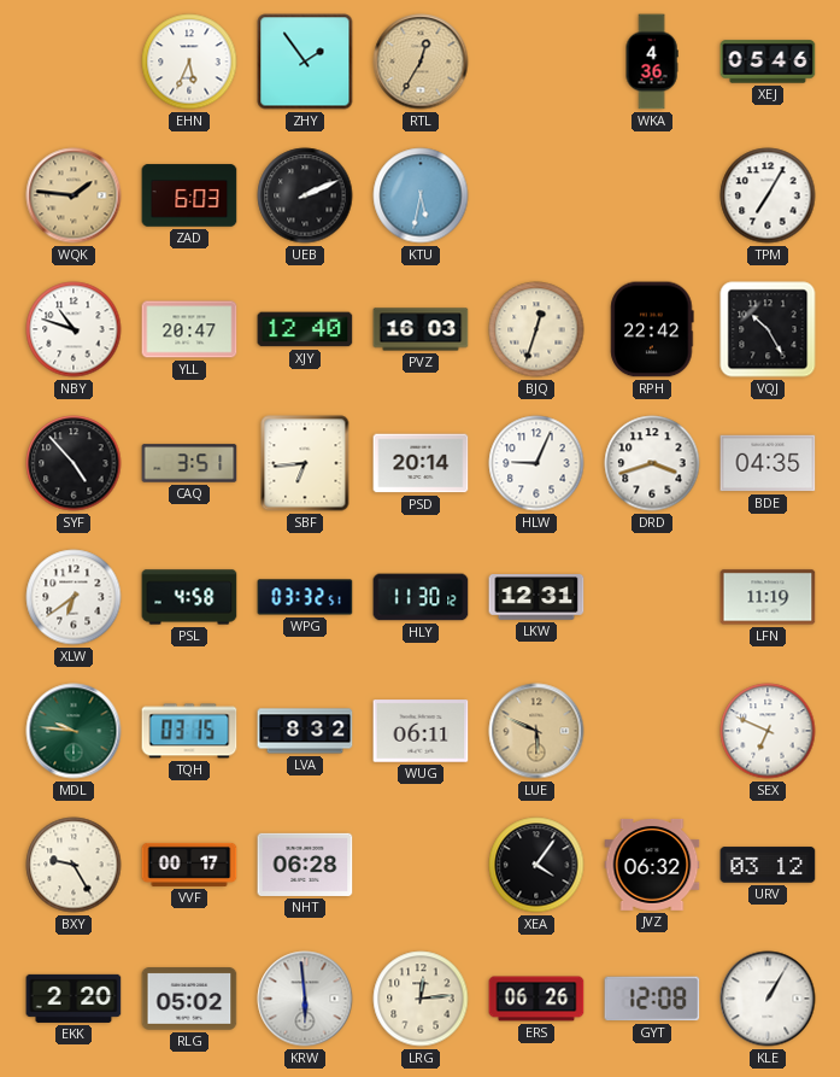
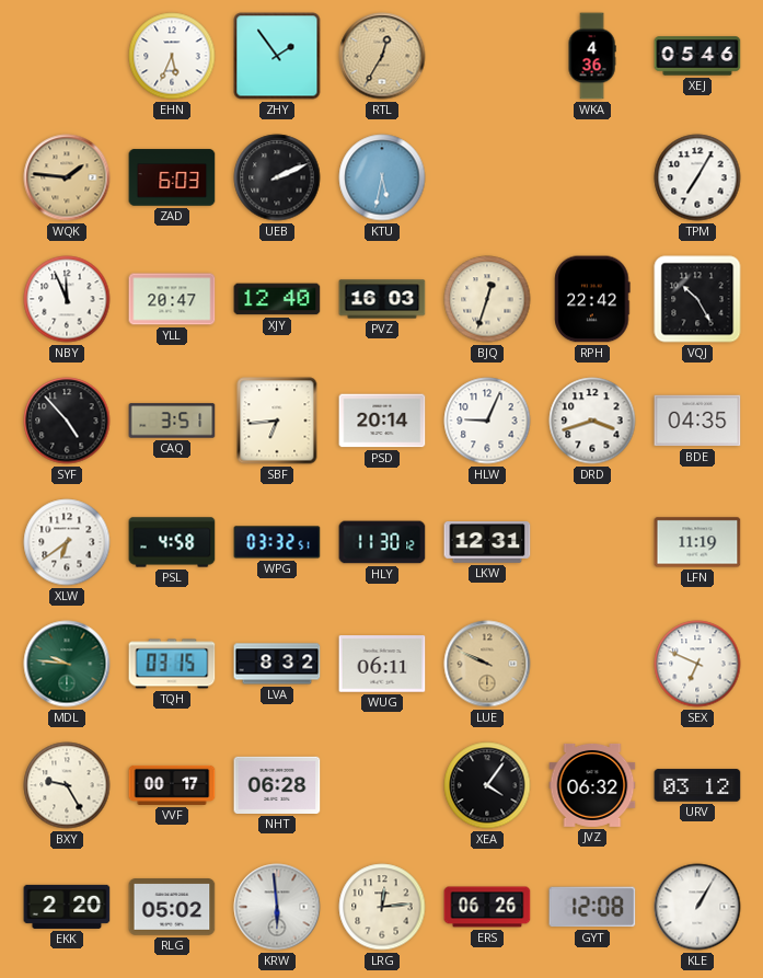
NBY: 10:48 -> 11:56
LUE: 5:49 -> 9:49
